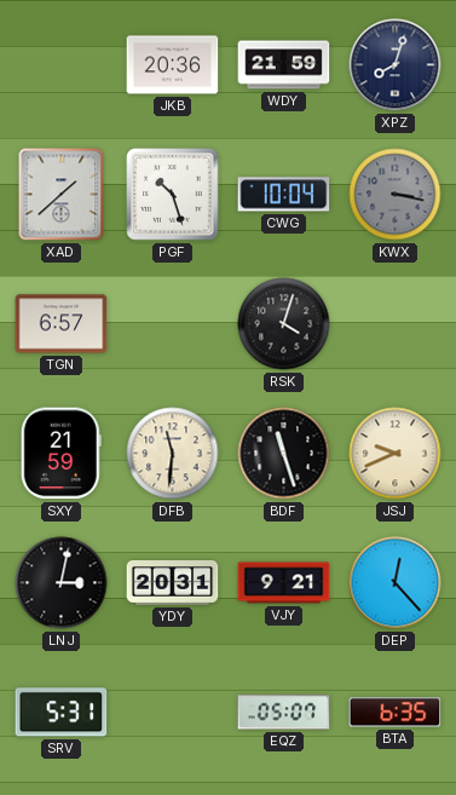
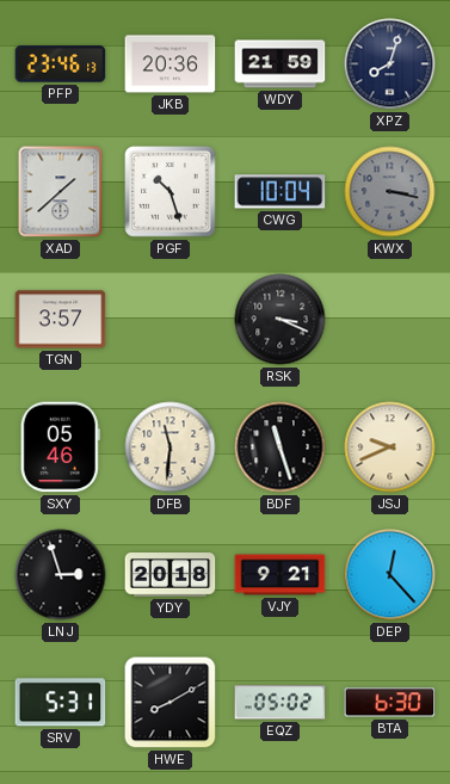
PFP: none -> 23:46
TGN: 6:57 -> 3:57
RSK: 4:03 -> 3:19
SXY: 21:59 -> 05:46
LNJ: 3:02 -> 2:57
YDY: 20:31 -> 20:18
HWE: none -> 8:10
EQZ: 05:07 -> 05:02
BTA: 6:35 -> 6:30
